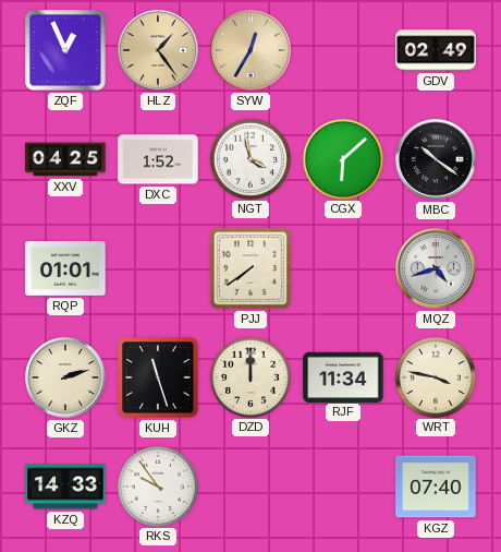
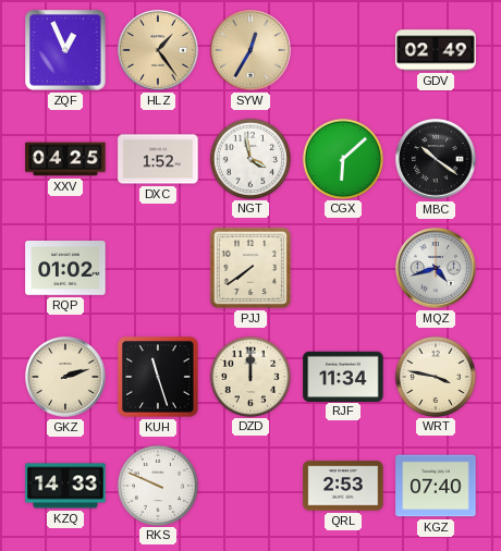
RQP: 01:01 -> 01:02
RKS: 9:54 -> 9:49
QRL: none -> 2:53
